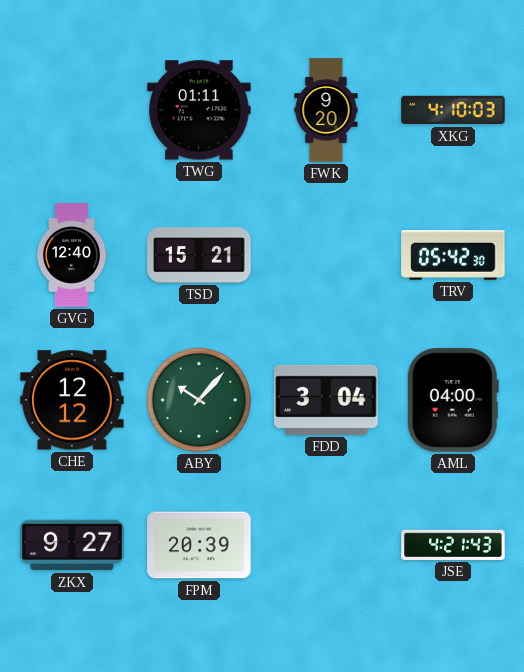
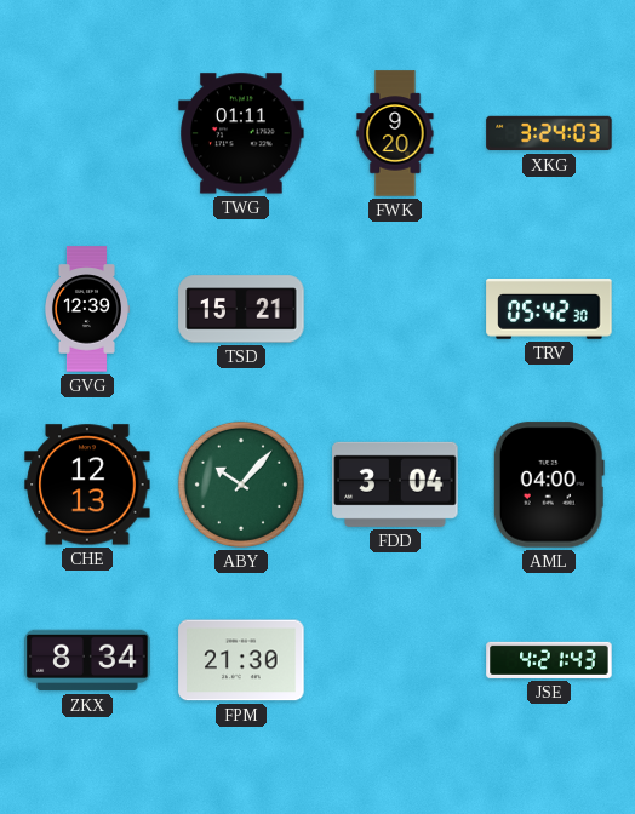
XKG: 4:10 -> 3:24
GVG: 12:40 -> 12:39
CHE: 12:12 -> 12:13
ZKX: 9:27 -> 8:34
FPM: 20:39 -> 21:30
